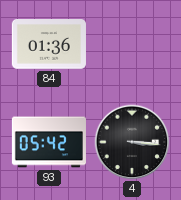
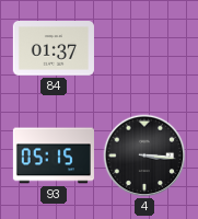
84: 01:36 -> 01:37
93: 05:42 -> 05:15
